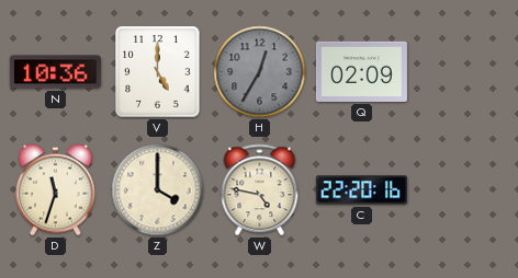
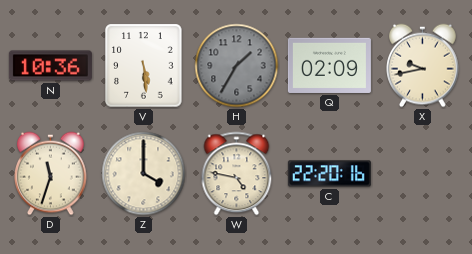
V: 5:00 -> 5:29
H: 12:35 -> 1:35
X: none -> 9:43
